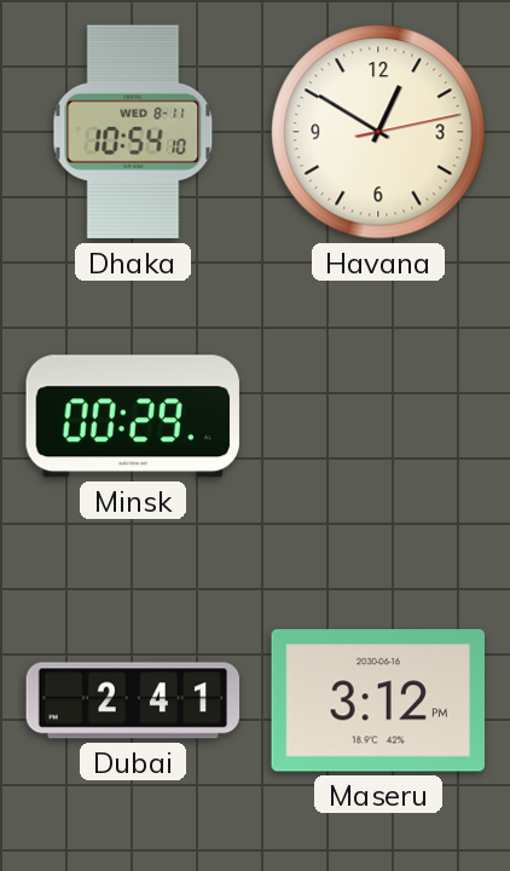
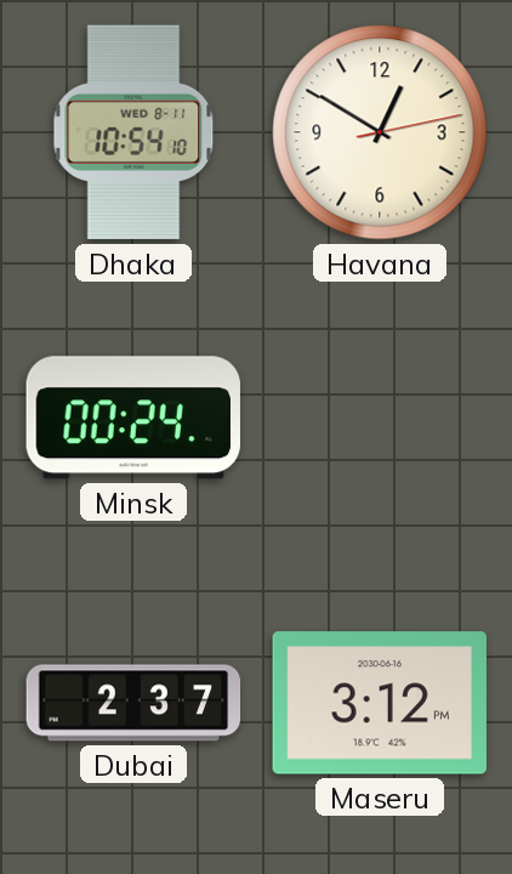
Minsk: 00:29 -> 00:24
Dubai: 2:41 -> 2:37
